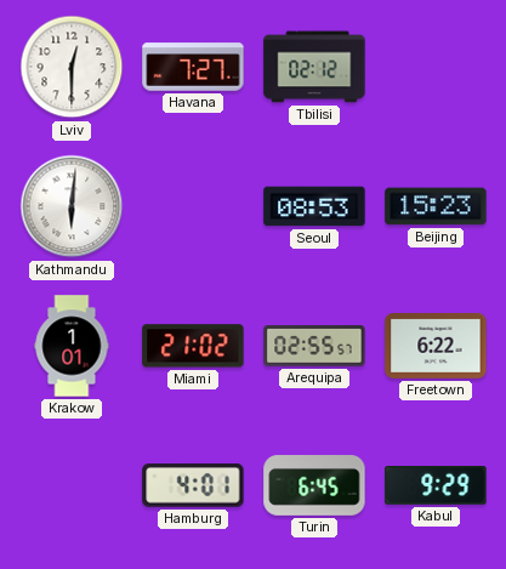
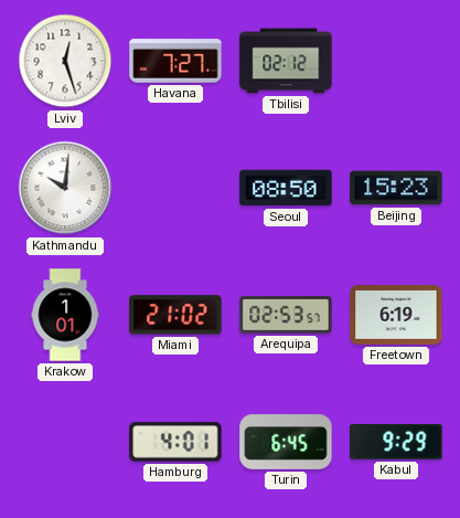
Lviv: 12:30 -> 12:27
Kathmandu: 6:01 -> 10:01
Seoul: 08:53 -> 08:50
Arequipa: 02:55 -> 02:53
Freetown: 6:22 -> 6:19
